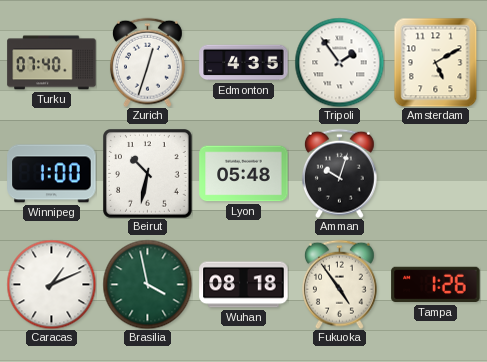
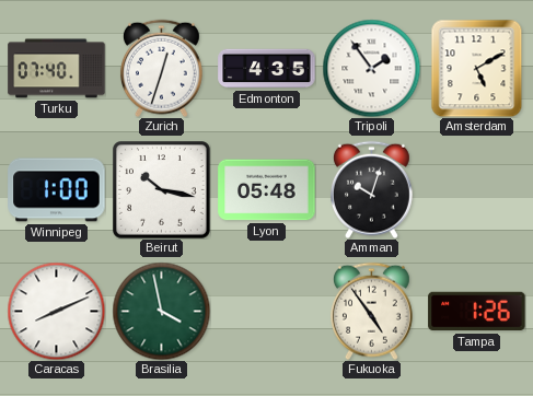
Beirut: 10:32 -> 10:17
Caracas: 1:11 -> 8:11
Wuhan: 08:18 -> none
